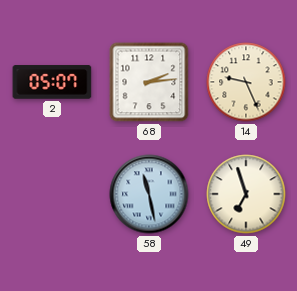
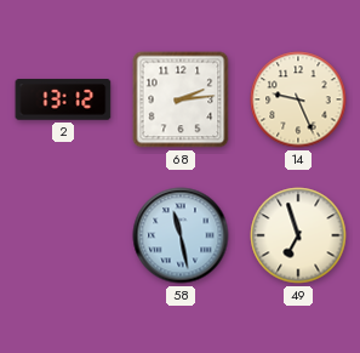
2: 05:07 -> 13:12
